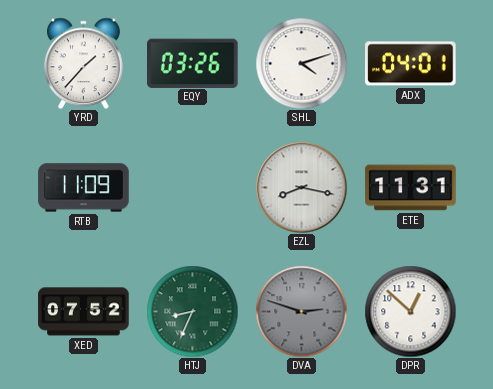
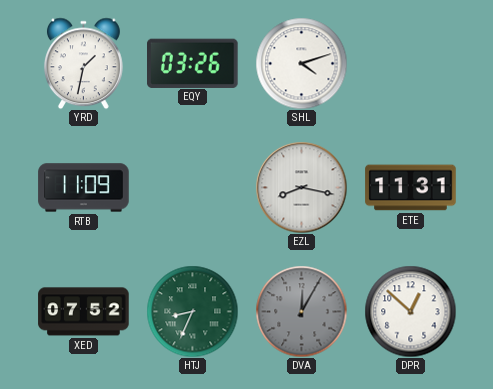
YRD: 1:37 -> 1:32
ADX: 04:01 -> none
DVA: 2:48 -> 12:05
